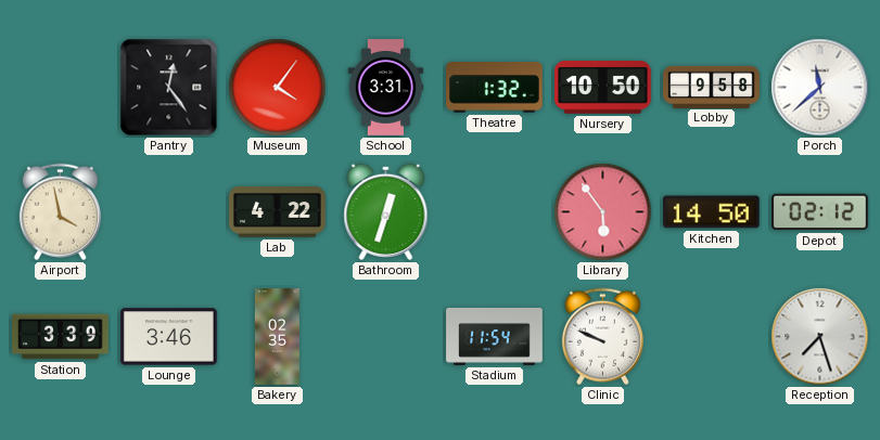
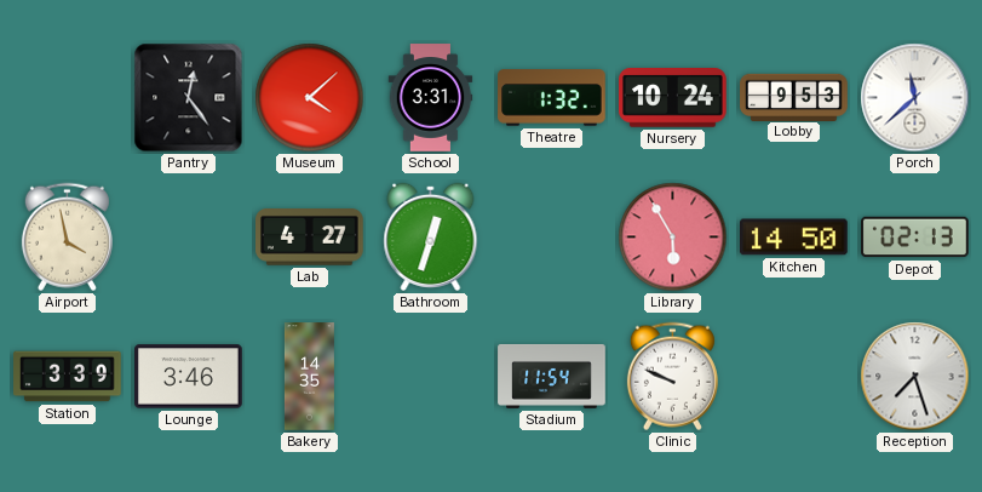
Museum: 4:06 -> 4:08
Nursery: 10:50 -> 10:24
Lobby: 9:58 -> 9:53
Lab: 4:22 -> 4:27
Library: 5:54 -> 5:55
Depot: 02:12 -> 02:13
Bakery: 02:35 -> 14:35
